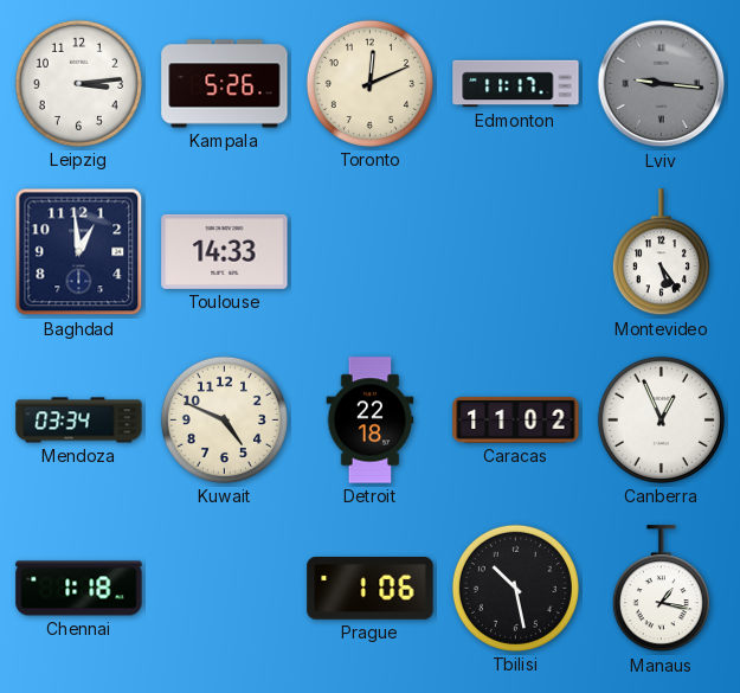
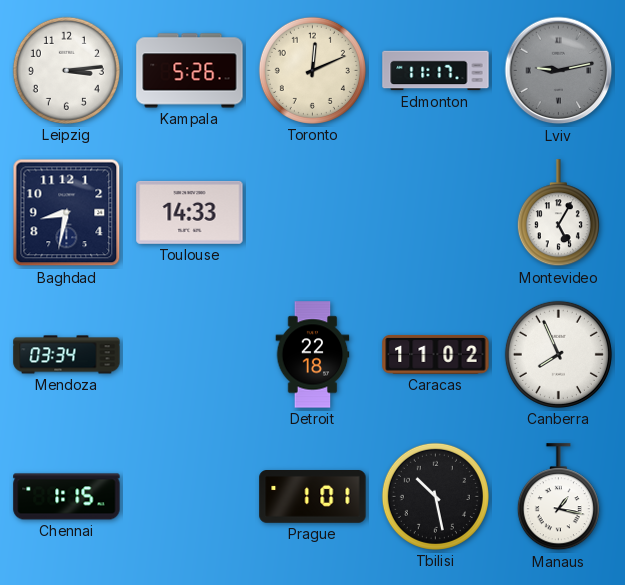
Lviv: 9:16 -> 9:13
Baghdad: 12:59 -> 8:32
Montevideo: 5:24 -> 5:05
Kuwait: 4:49 -> none
Canberra: 12:56 -> 7:56
Chennai: 1:18 -> 1:15
Prague: 1:06 -> 1:01
